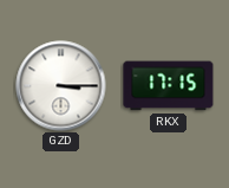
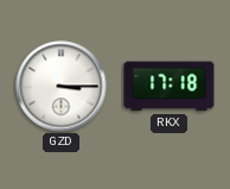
RKX: 17:15 -> 17:18
